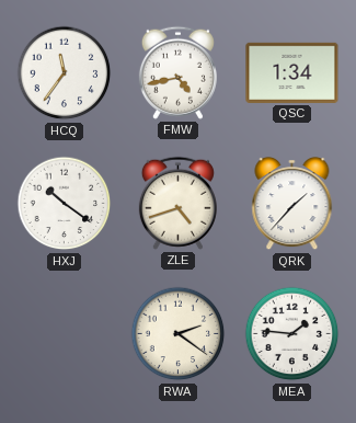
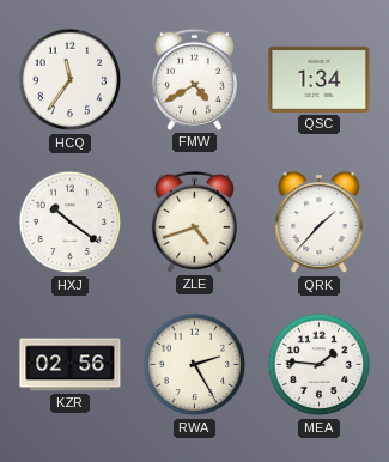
FMW: 4:43 -> 4:40
KZR: none -> 02:56
RWA: 2:21 -> 2:25
